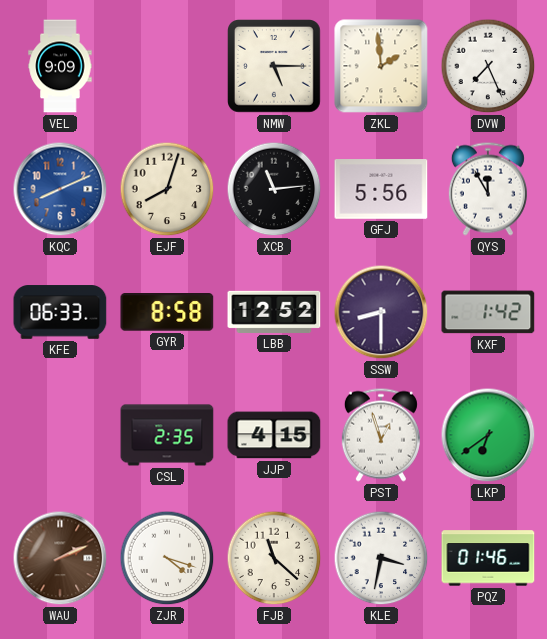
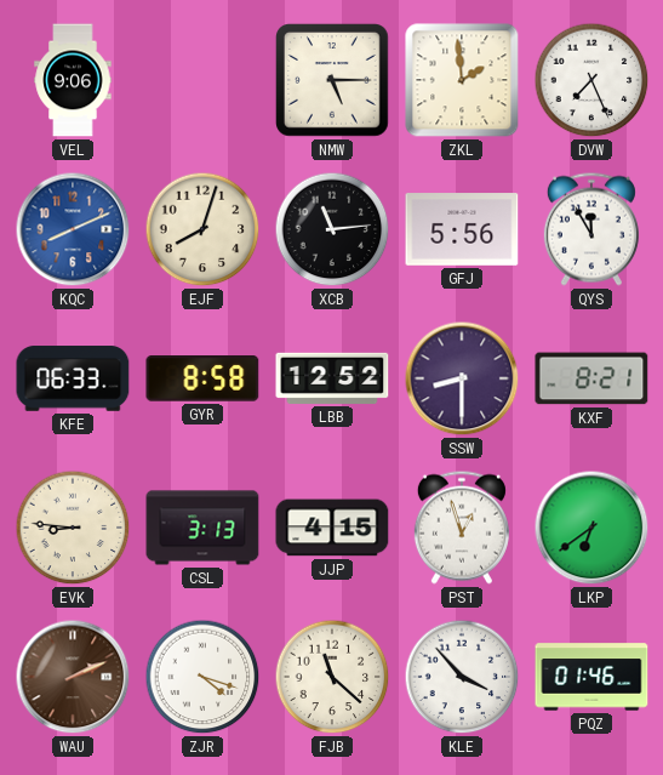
VEL: 9:09 -> 9:06
KXF: 1:42 -> 8:21
EVK: none -> 8:46
CSL: 2:35 -> 3:13
KLE: 3:32 -> 3:53
